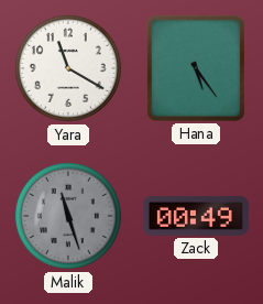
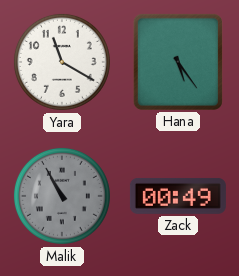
Malik: 11:27 -> 10:55
